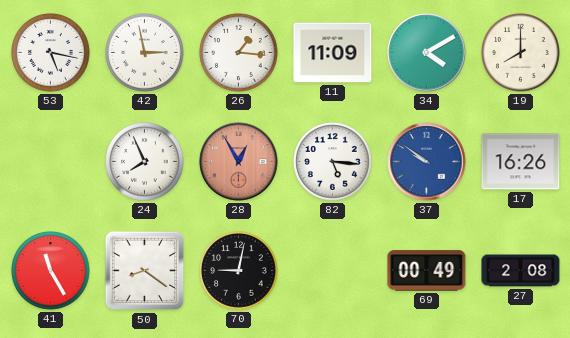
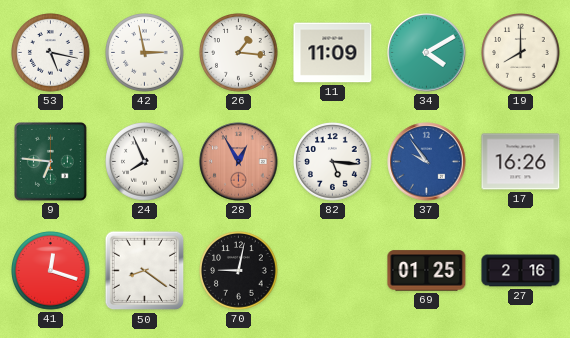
9: none -> 6:46
37: 9:51 -> 9:54
41: 11:25 -> 12:18
69: 00:49 -> 01:25
27: 2:08 -> 2:16
